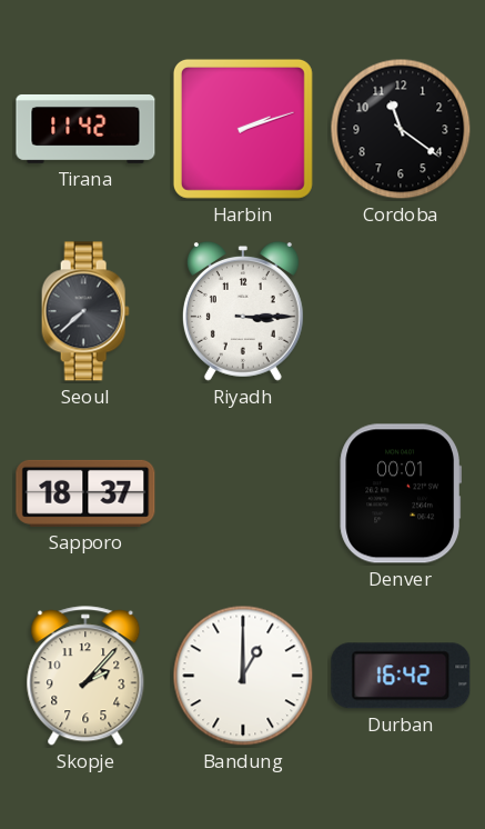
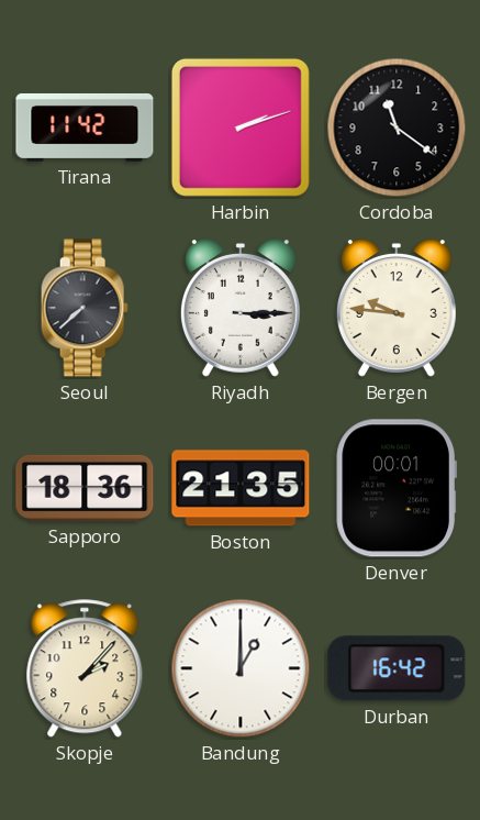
Bergen: none -> 9:46
Sapporo: 18:37 -> 18:36
Boston: none -> 21:35
